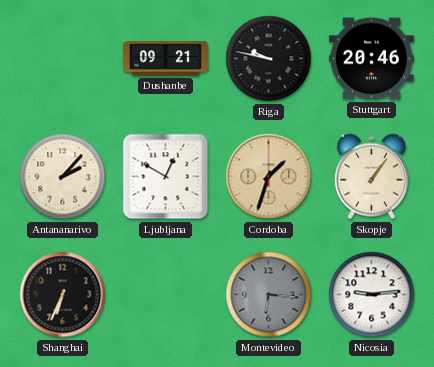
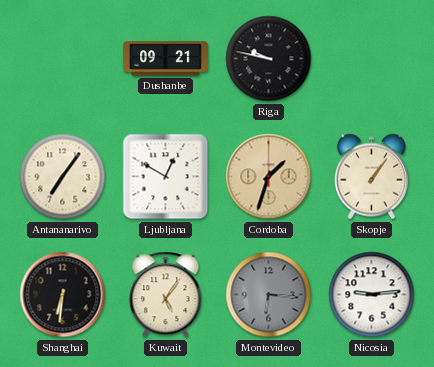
Stuttgart: 20:46 -> none
Antananarivo: 2:07 -> 7:06
Shanghai: 6:34 -> 6:31
Kuwait: none -> 5:06
